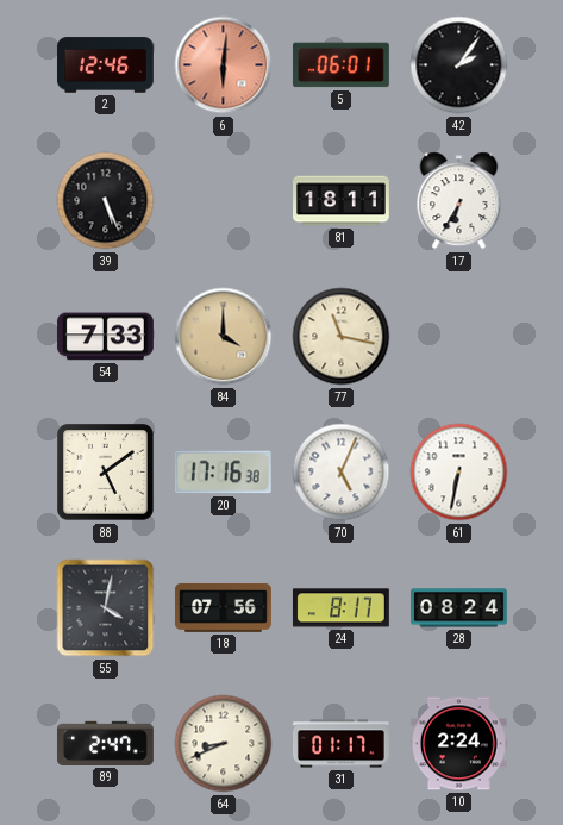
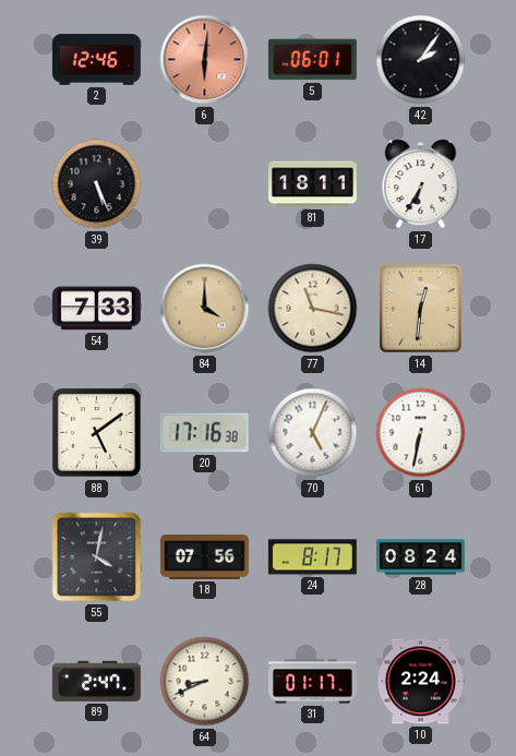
14: none -> 12:31
